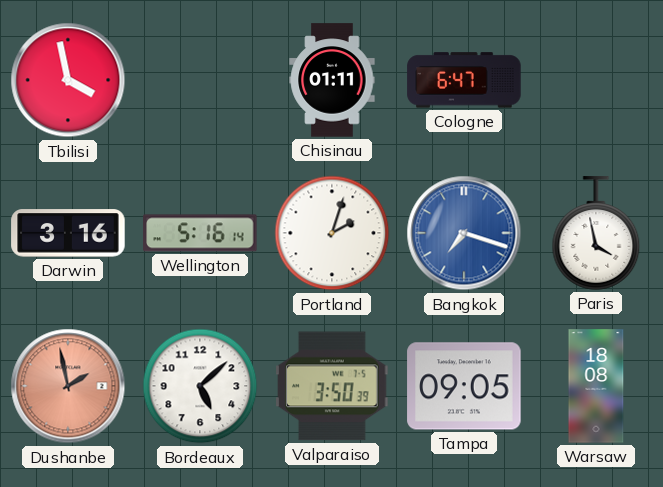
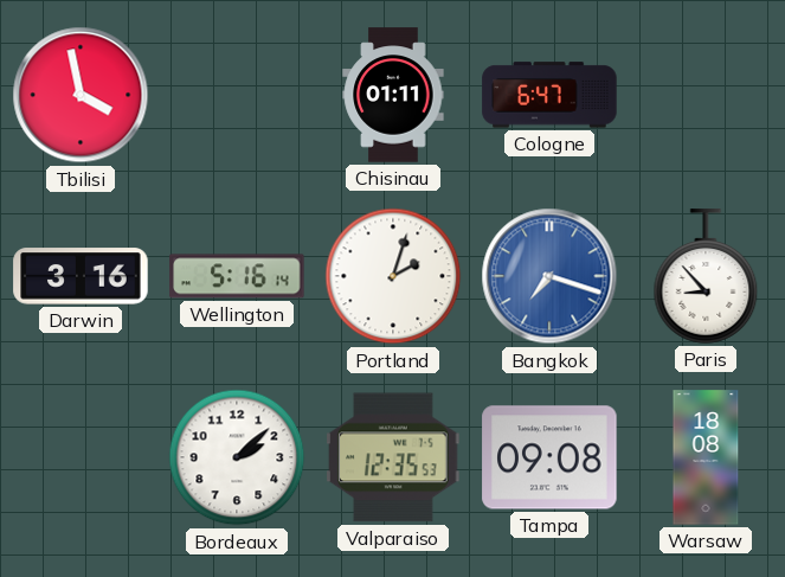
Paris: 3:58 -> 8:53
Dushanbe: 1:58 -> none
Bordeaux: 5:08 -> 2:08
Valparaiso: 3:50 -> 12:35
Tampa: 09:05 -> 09:08
